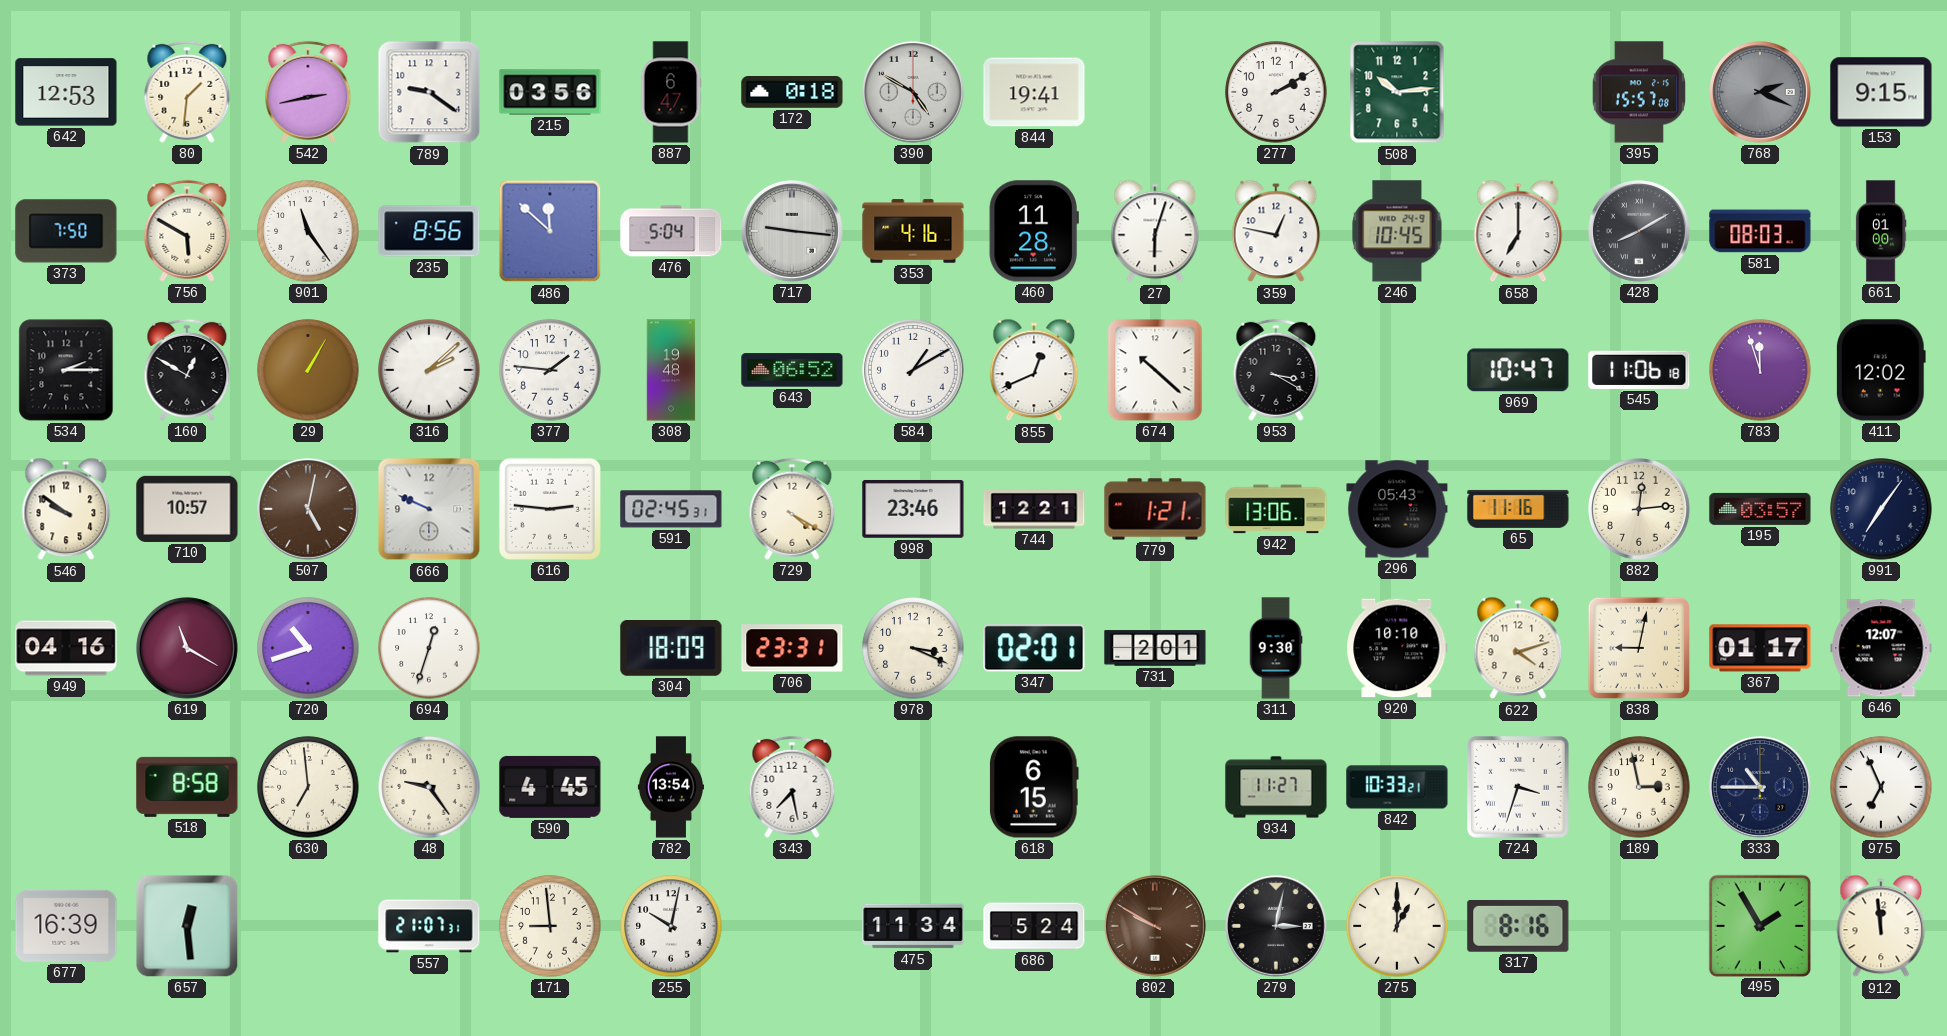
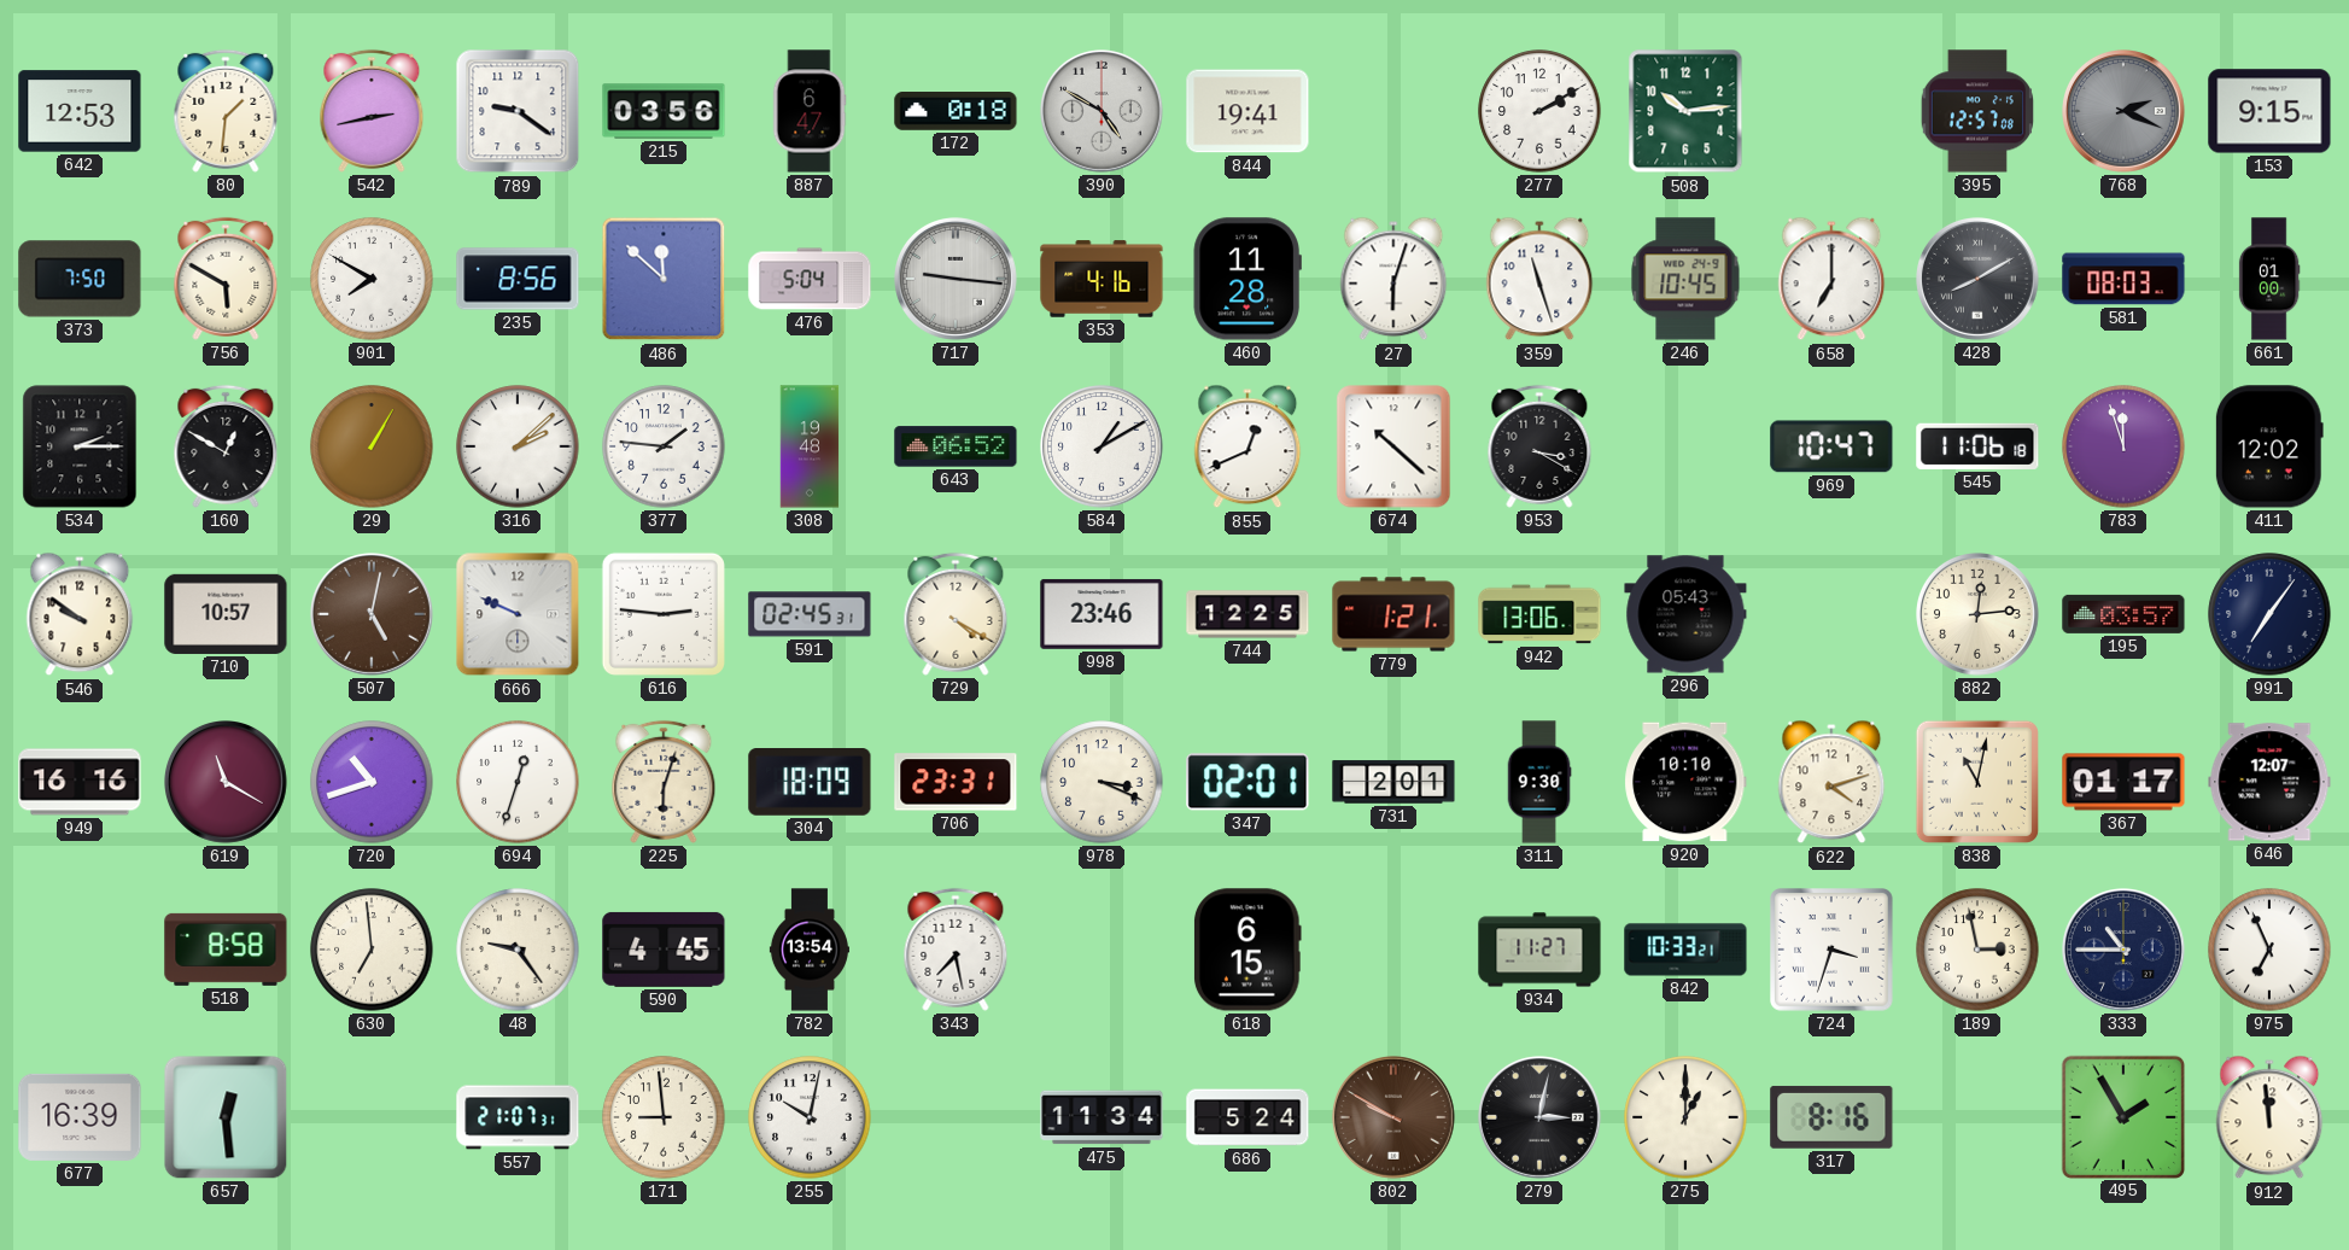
395: 15:57 -> 12:57
901: 11:24 -> 7:50
359: 12:47 -> 11:27
744: 12:21 -> 12:25
65: 11:16 -> none
949: 04:16 -> 16:16
225: none -> 6:03
838: 9:02 -> 11:02
